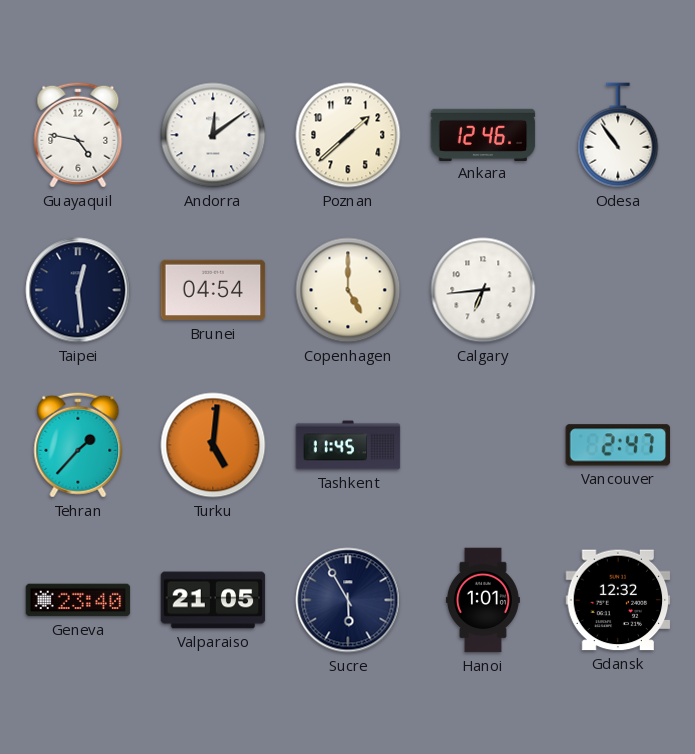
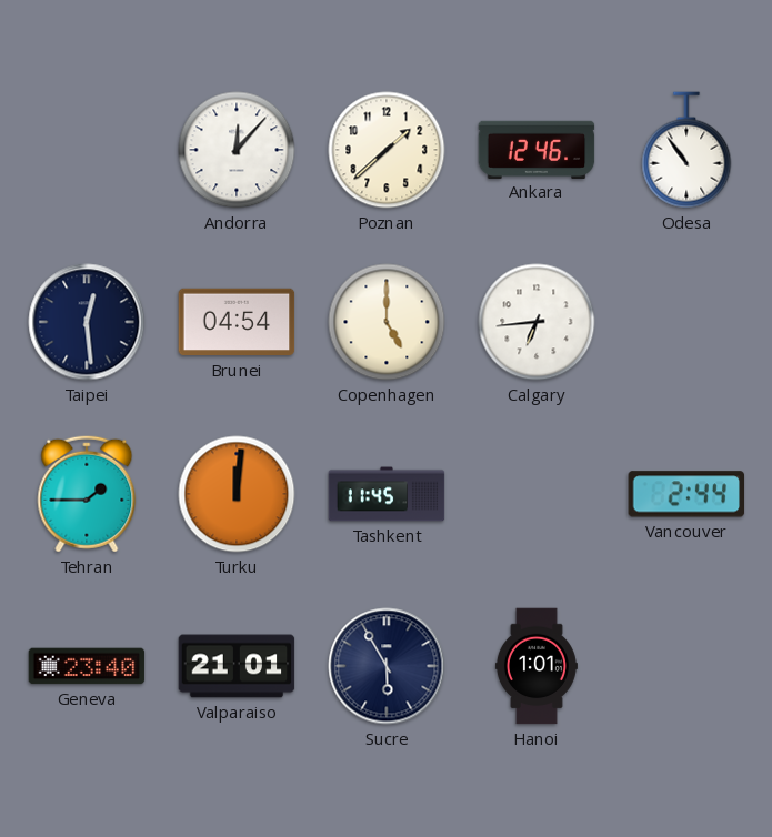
Guayaquil: 4:47 -> none
Andorra: 12:09 -> 12:07
Tehran: 1:37 -> 1:45
Turku: 5:01 -> 12:01
Vancouver: 2:47 -> 2:44
Valparaiso: 21:05 -> 21:01
Gdansk: 12:32 -> none
